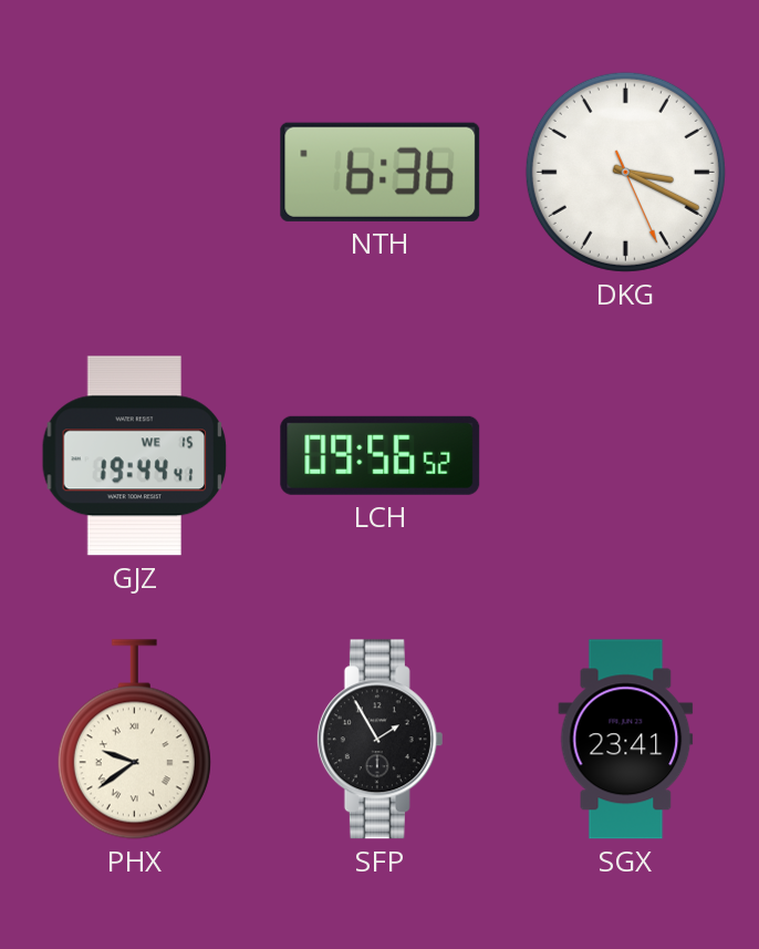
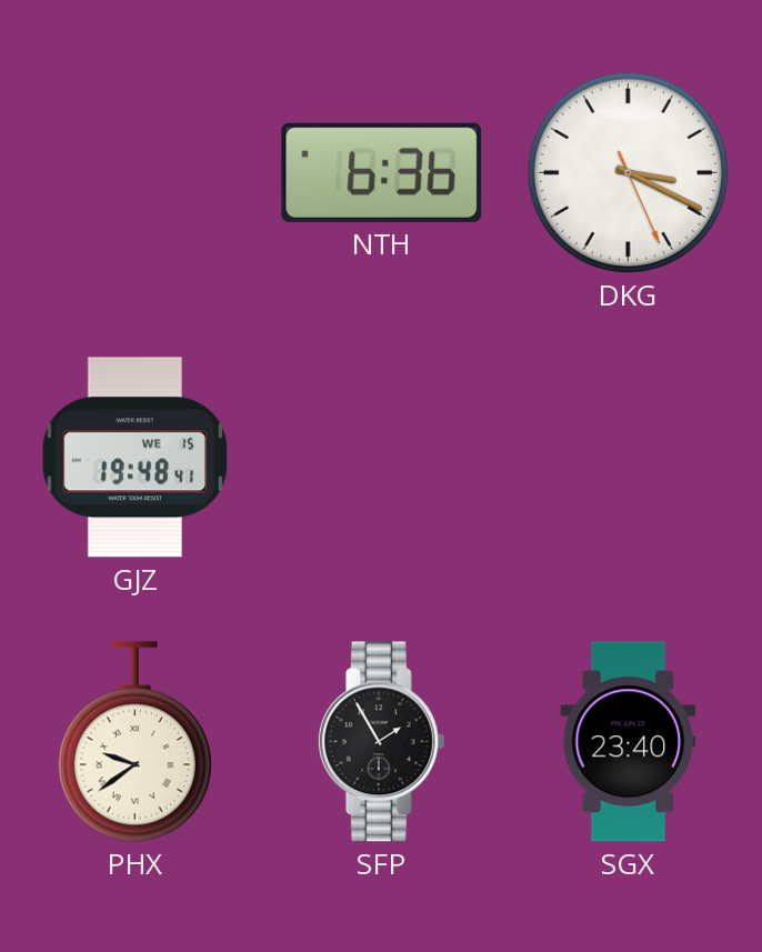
GJZ: 19:44 -> 19:48
LCH: 09:56 -> none
SGX: 23:41 -> 23:40
